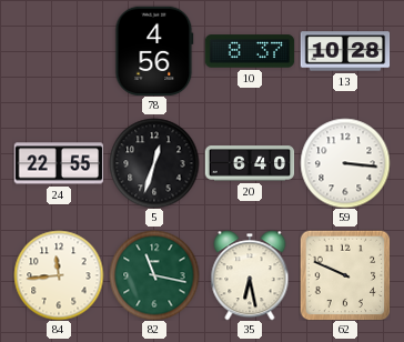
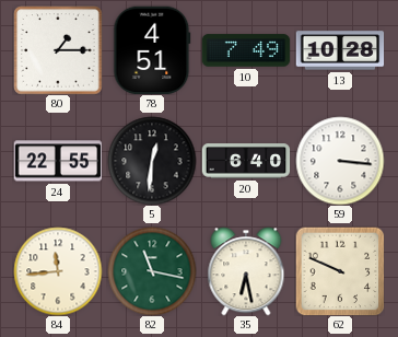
80: none -> 1:15
78: 4:56 -> 4:51
10: 8:37 -> 7:49
5: 12:33 -> 12:31
